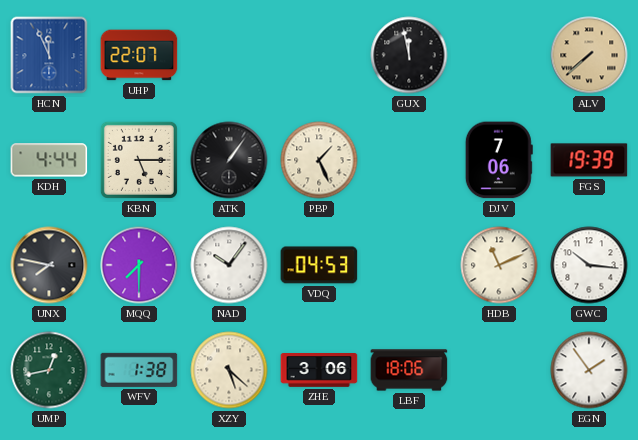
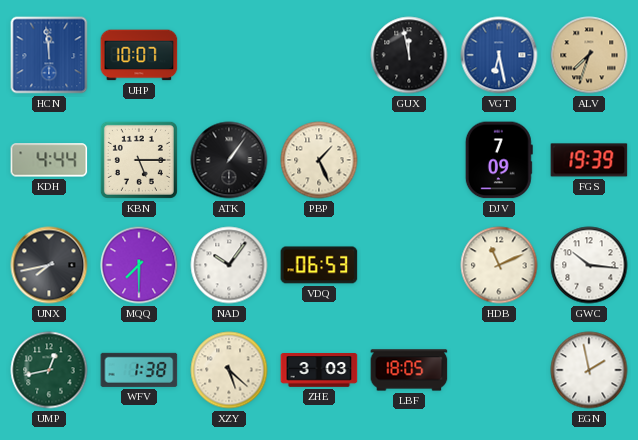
HCN: 11:56 -> 11:59
UHP: 22:07 -> 10:07
VGT: none -> 6:28
ALV: 7:38 -> 7:33
DJV: 7:06 -> 7:09
UNX: 7:47 -> 7:43
VDQ: 04:53 -> 06:53
ZHE: 3:06 -> 3:03
LBF: 18:06 -> 18:05
EGN: 1:54 -> 1:58
